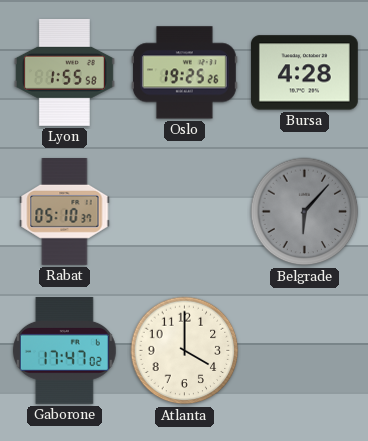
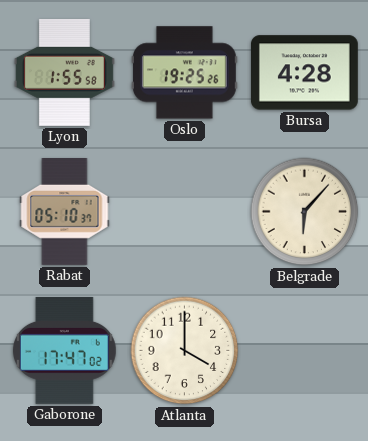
Belgrade dial: grey -> cream
